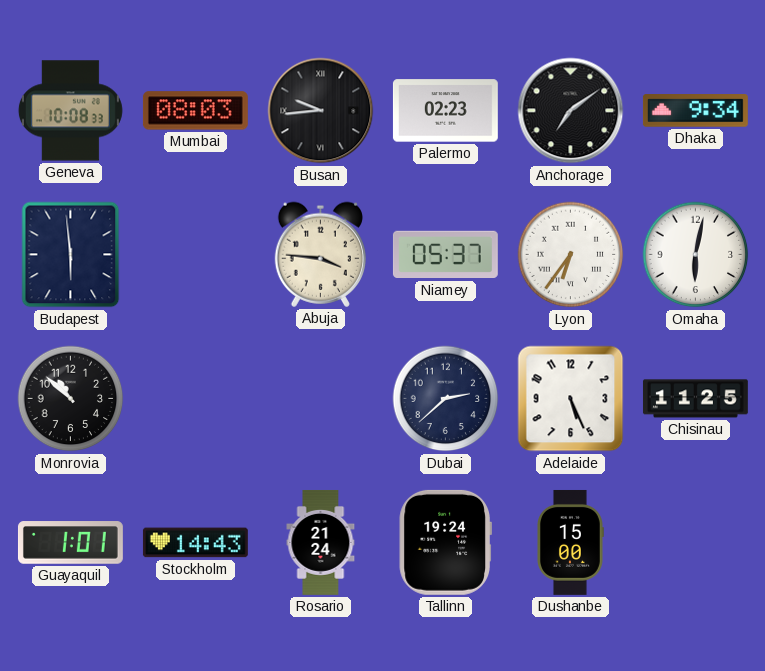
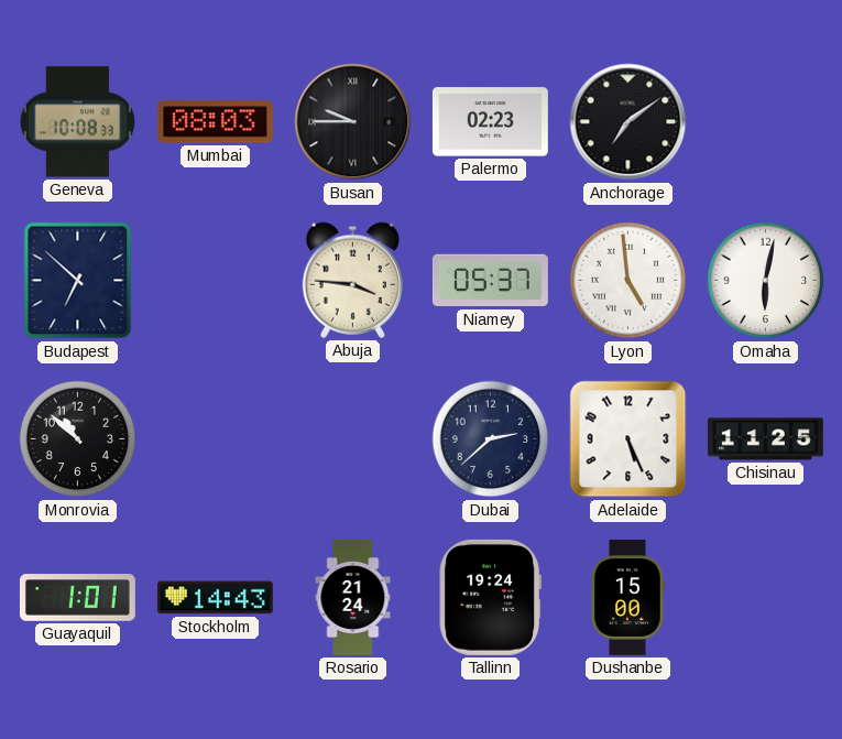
Busan: 9:44 -> 9:45
Dhaka: 9:34 -> none
Budapest: 5:59 -> 6:52
Lyon: 6:36 -> 4:59
